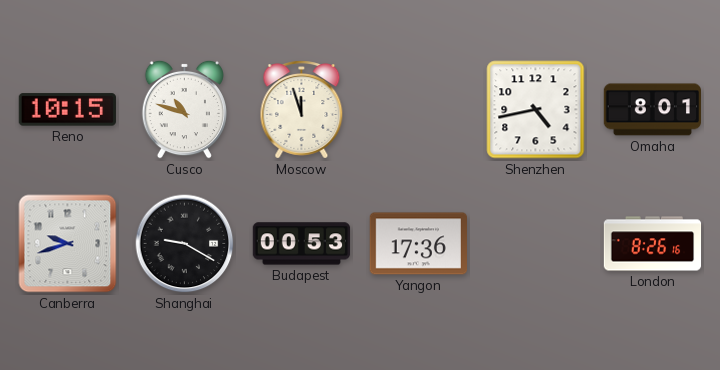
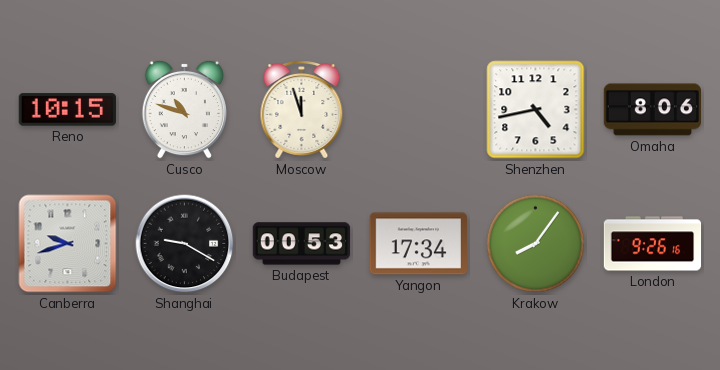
Omaha: 8:01 -> 8:06
Yangon: 17:36 -> 17:34
Krakow: none -> 8:06
London: 8:26 -> 9:26
